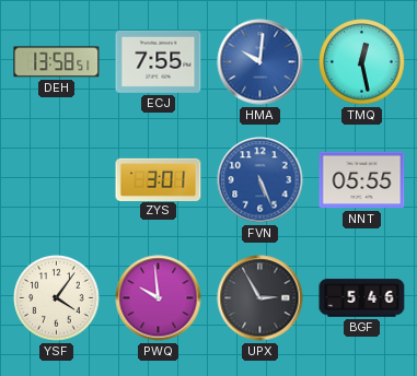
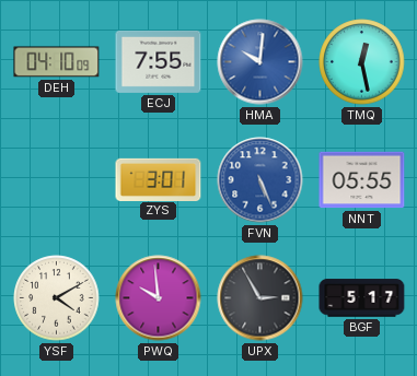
DEH: 13:58 -> 04:10
YSF: 4:06 -> 4:10
BGF: 5:46 -> 5:17
